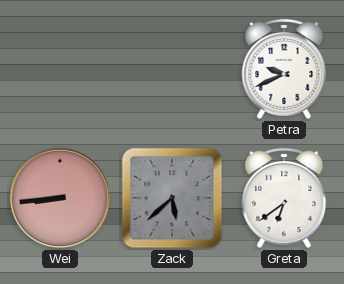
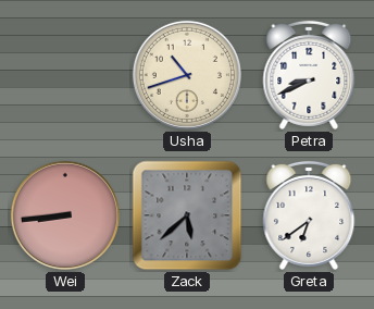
Usha: none -> 10:42
Petra: 9:41 -> 8:41
